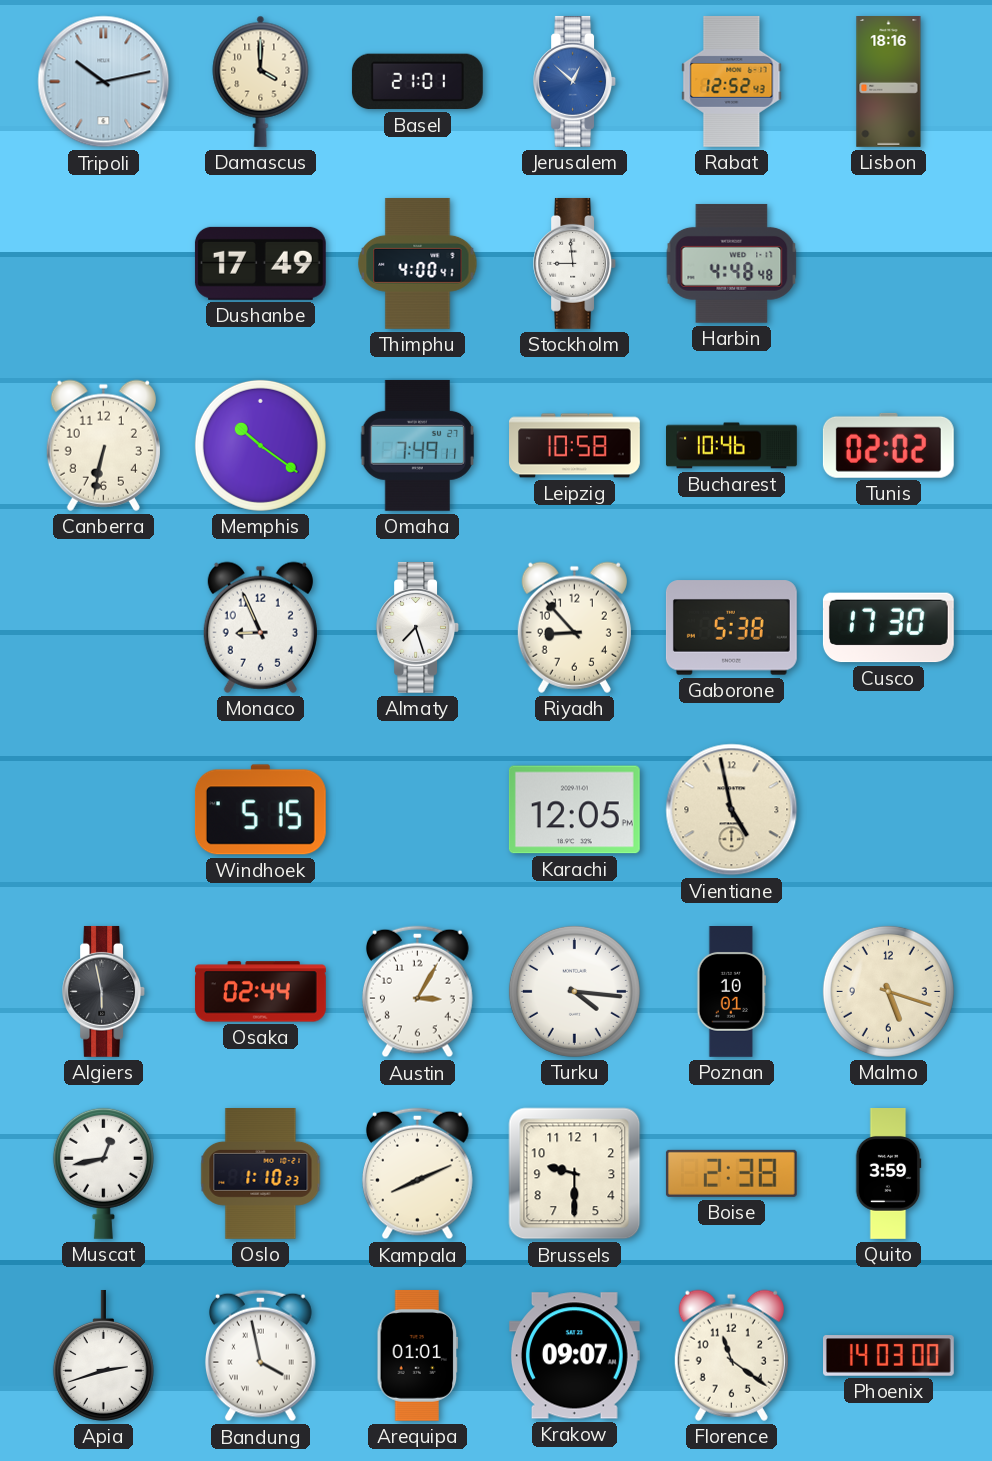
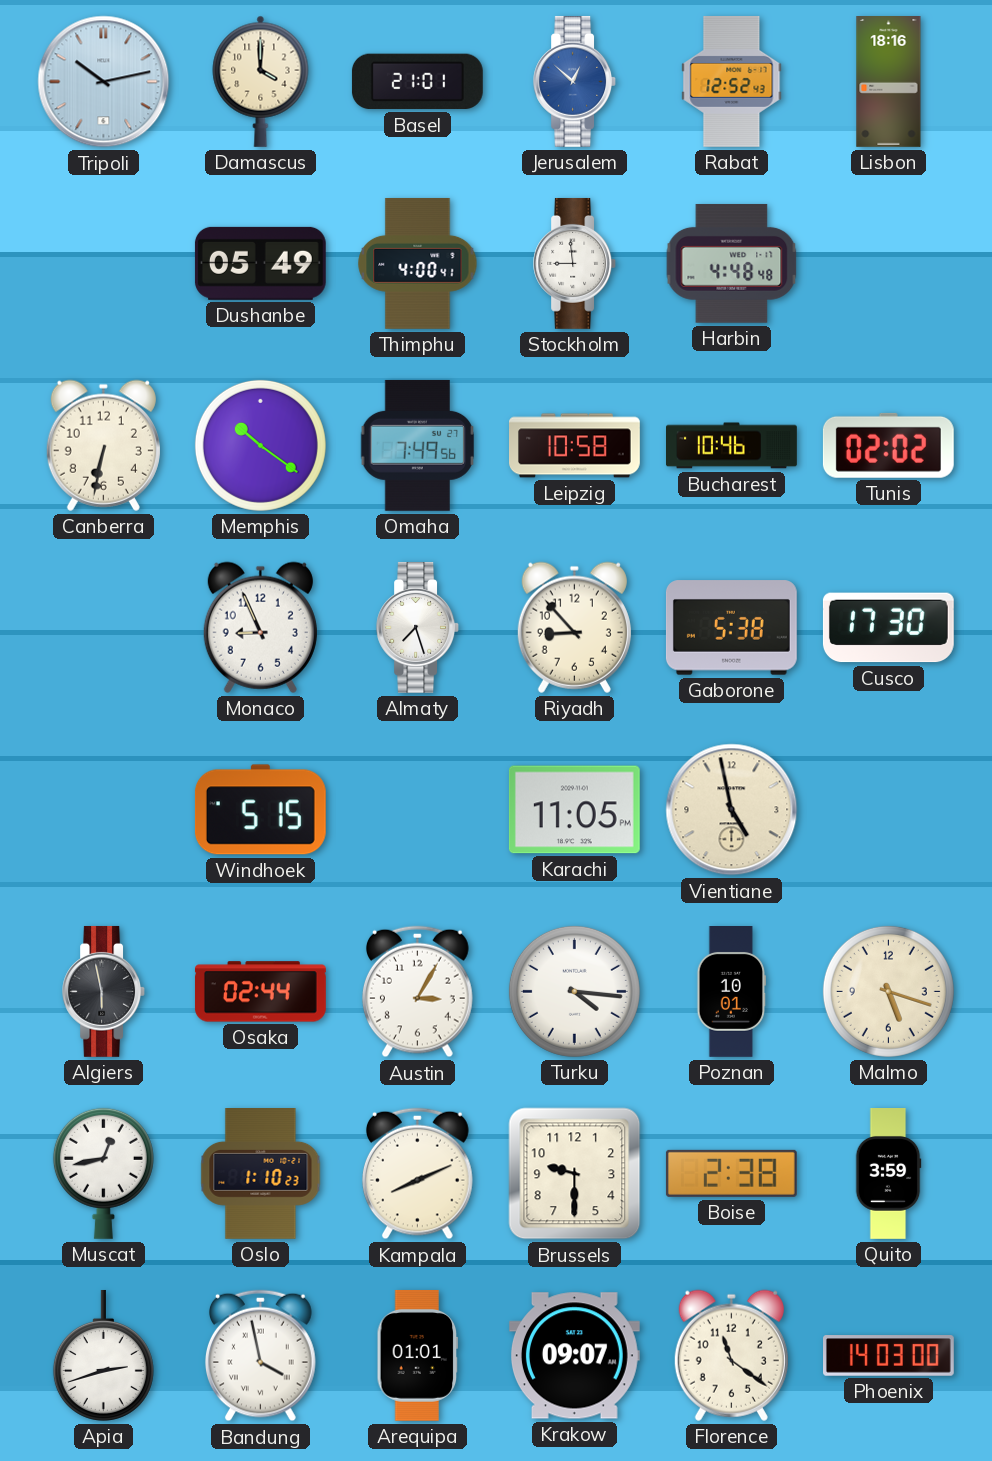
Dushanbe: 17:49 -> 05:49
Omaha: 7:49:11 -> 7:49:56
Karachi: 12:05 -> 11:05
